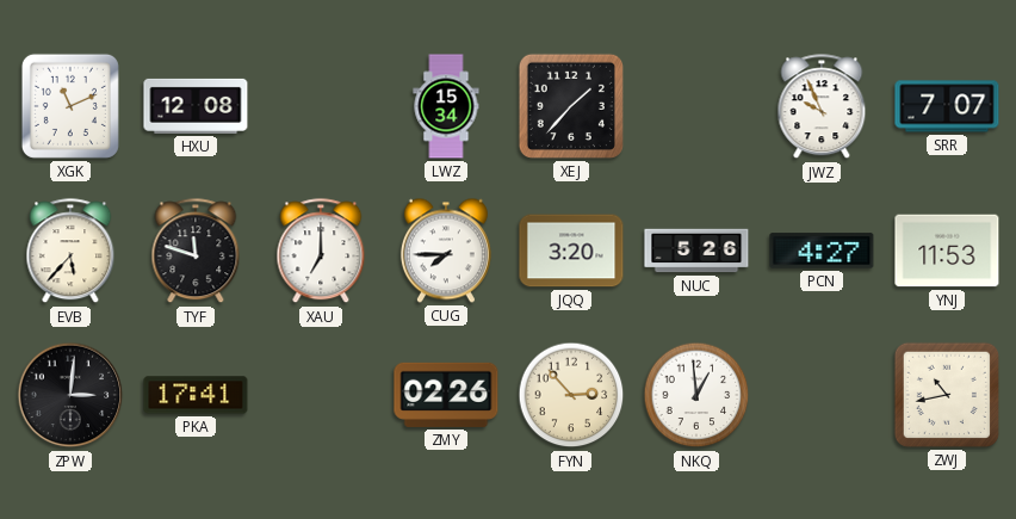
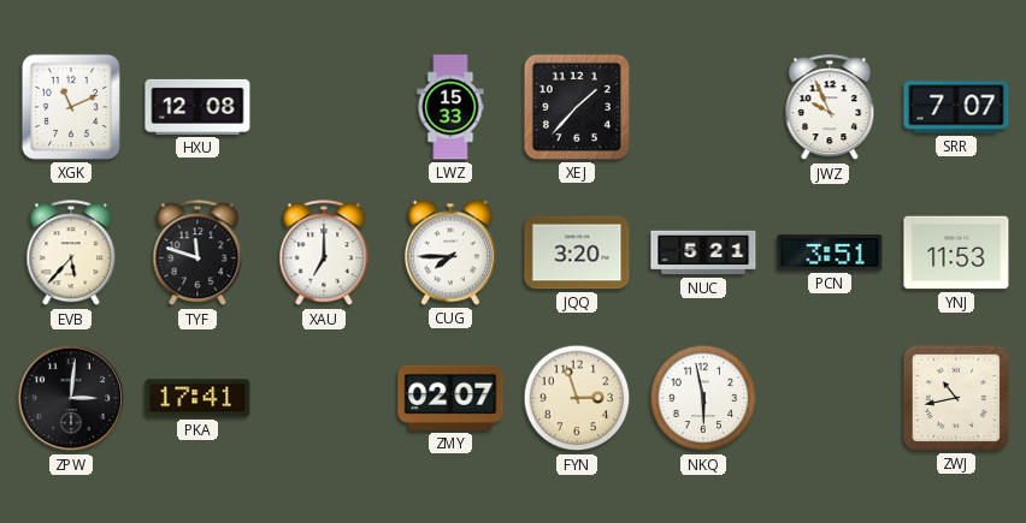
LWZ: 15:34 -> 15:33
NUC: 5:26 -> 5:21
PCN: 4:27 -> 3:51
ZMY: 02:26 -> 02:07
FYN: 2:53 -> 2:57
NKQ: 12:59 -> 5:58
